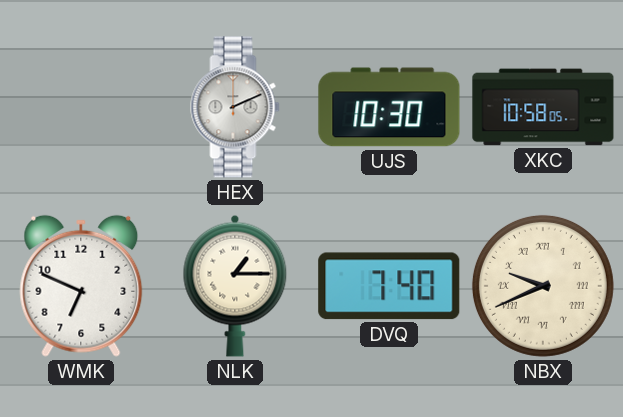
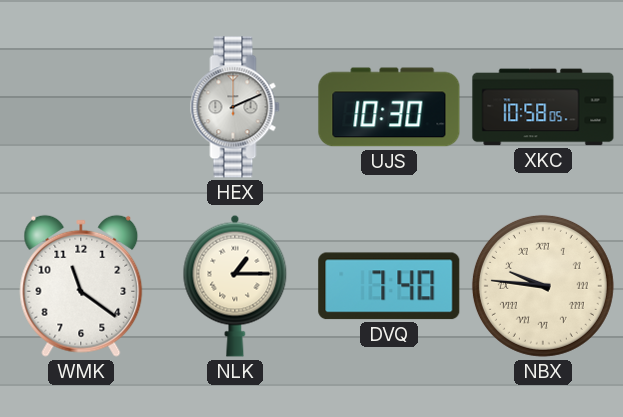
WMK: 6:49 -> 11:21
NBX: 9:41 -> 9:46
